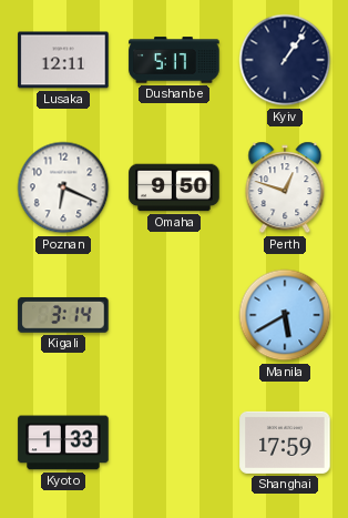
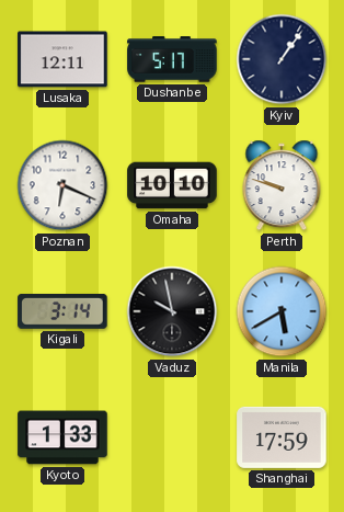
Omaha: 9:50 -> 10:10
Perth: 12:48 -> 9:48
Vaduz: none -> 9:58
